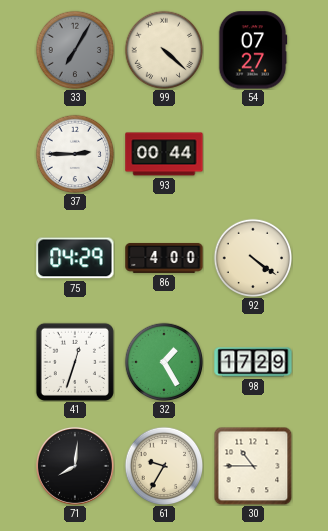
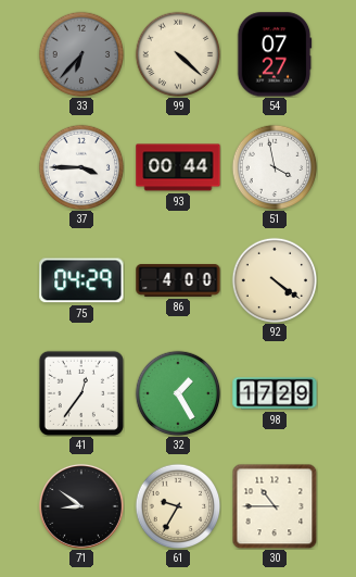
33: 7:05 -> 6:37
37: 2:45 -> 3:45
51: none -> 3:58
41: 12:33 -> 12:36
71: 8:01 -> 8:51
